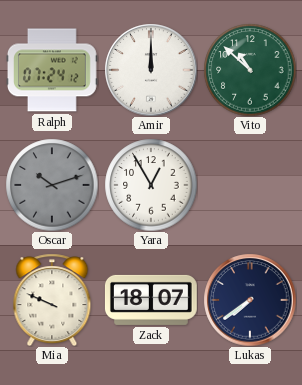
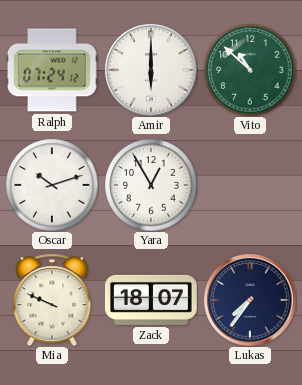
Amir: 12:00 -> 6:00
Oscar dial: grey -> white
Lukas: 7:39 -> 7:36
